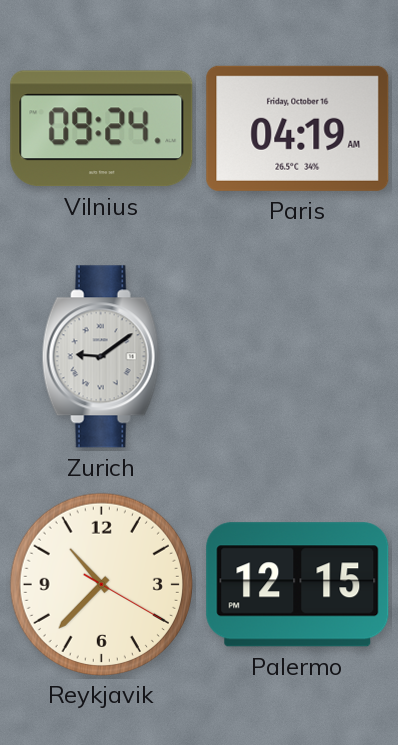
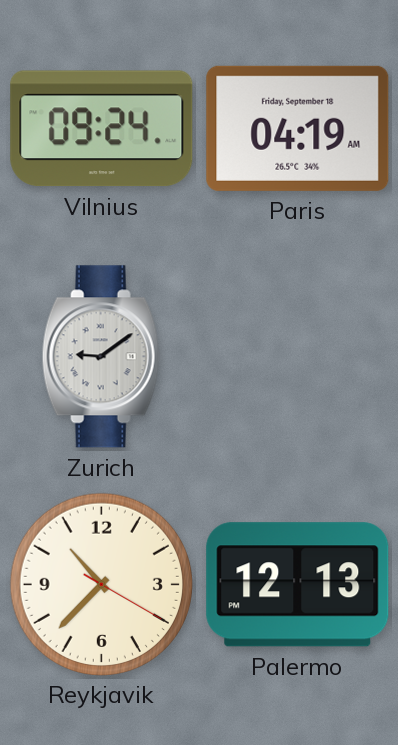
Paris date: Friday, October 16 -> Friday, September 18
Palermo: 12:15 -> 12:13
